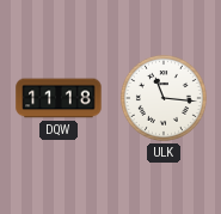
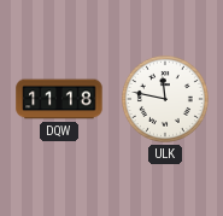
ULK: 11:16 -> 11:47
